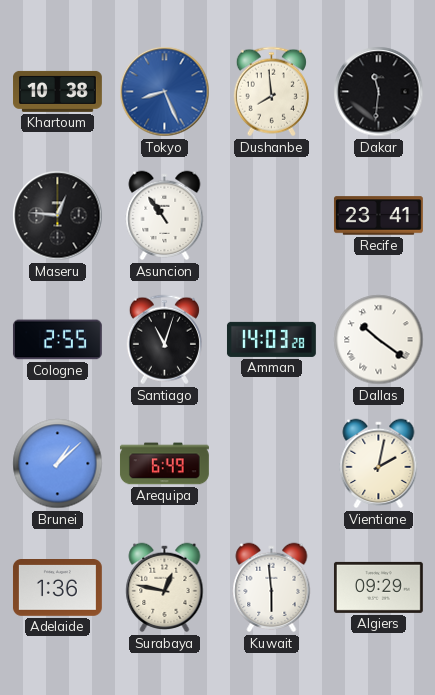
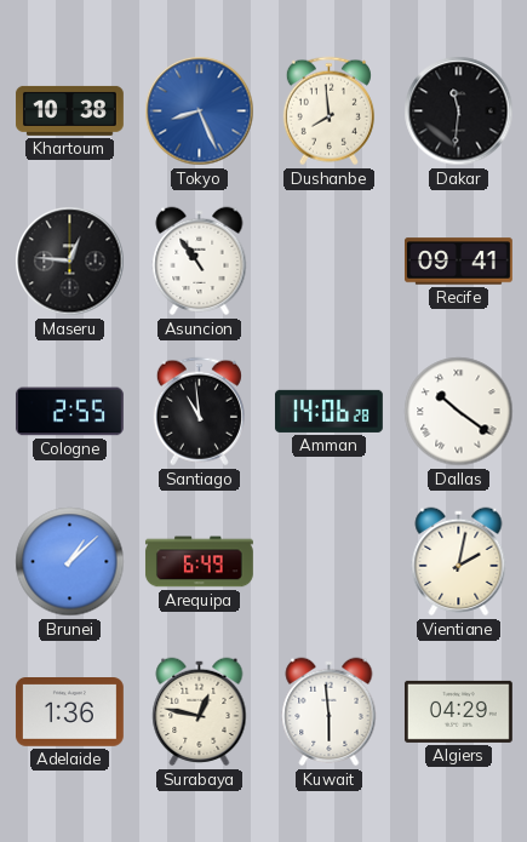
Recife: 23:41 -> 09:41
Santiago: 11:03 -> 10:59
Amman: 14:03 -> 14:06
Algiers: 09:29 -> 04:29
